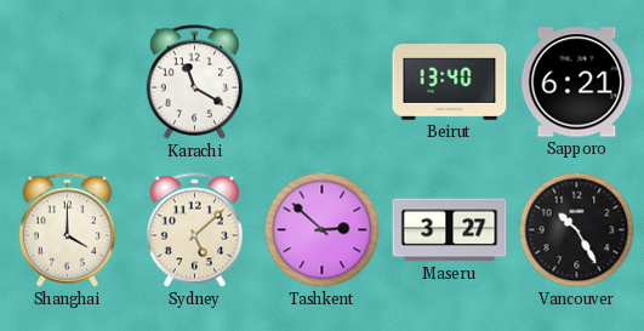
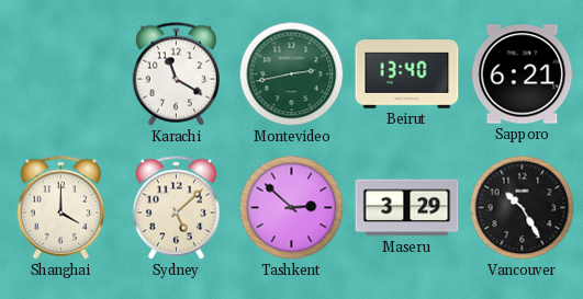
Montevideo: none -> 2:43
Maseru: 3:27 -> 3:29
